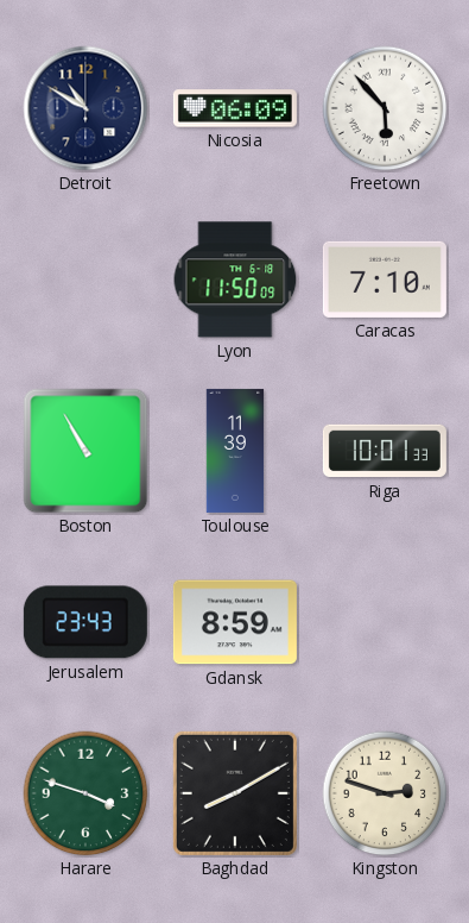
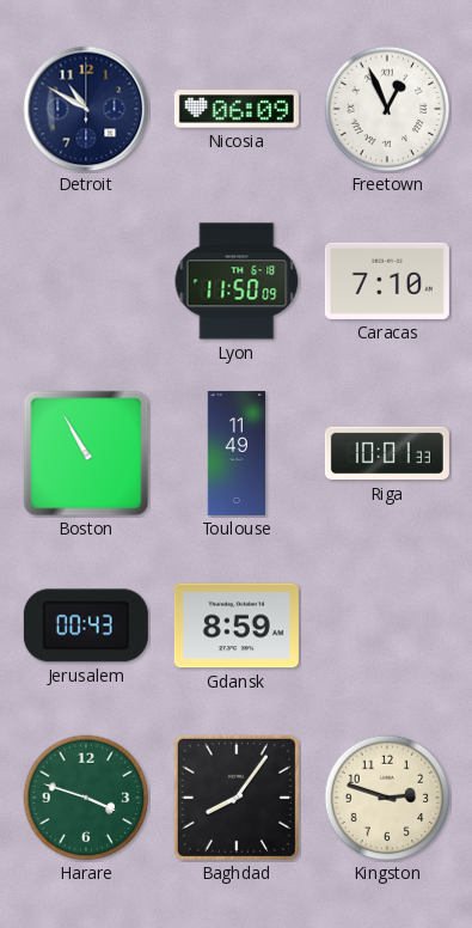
Freetown: 5:53 -> 12:56
Toulouse: 11:39 -> 11:49
Jerusalem: 23:43 -> 00:43
Baghdad: 8:10 -> 8:06
